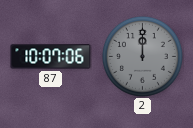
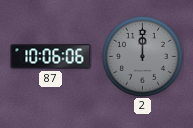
87: 10:07 -> 10:06
